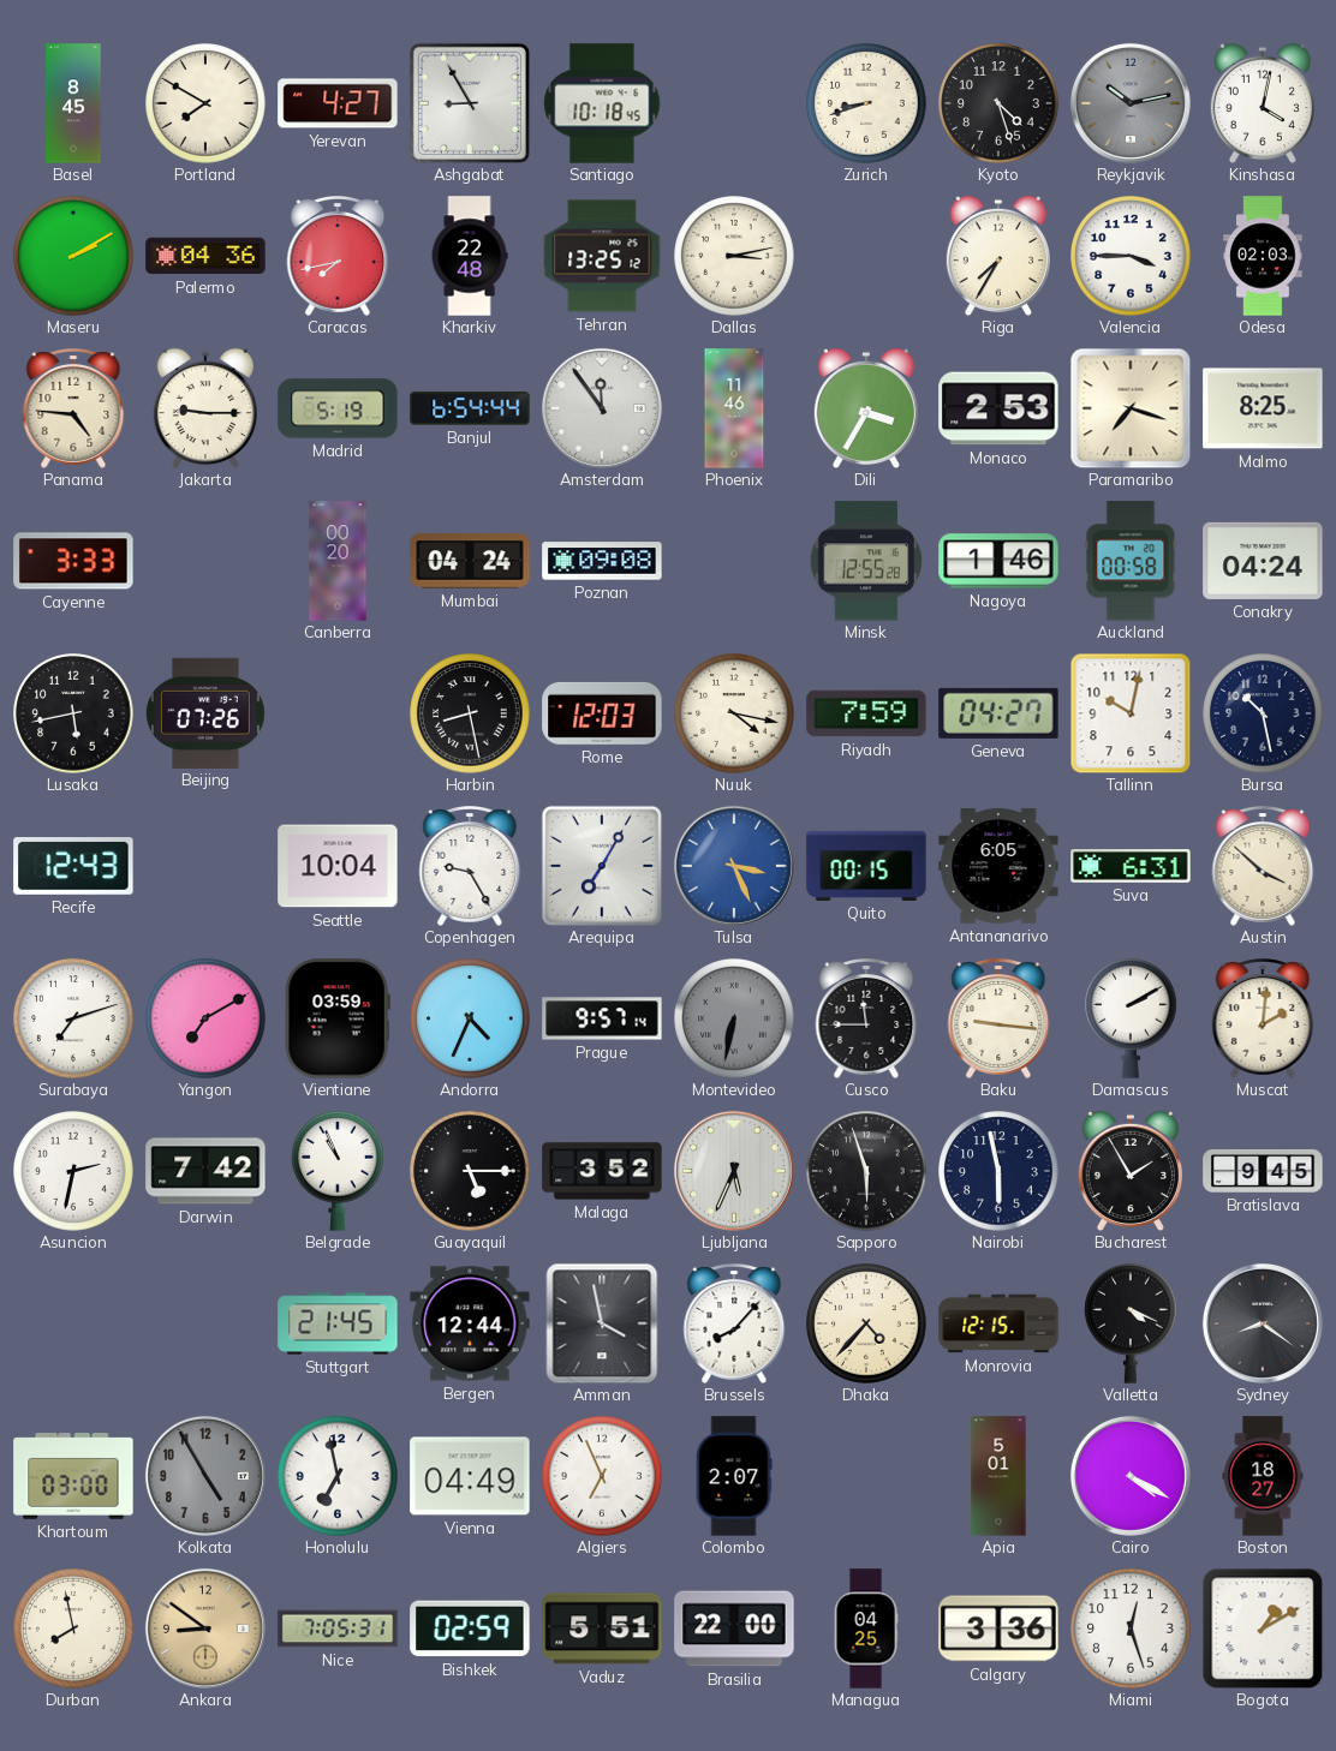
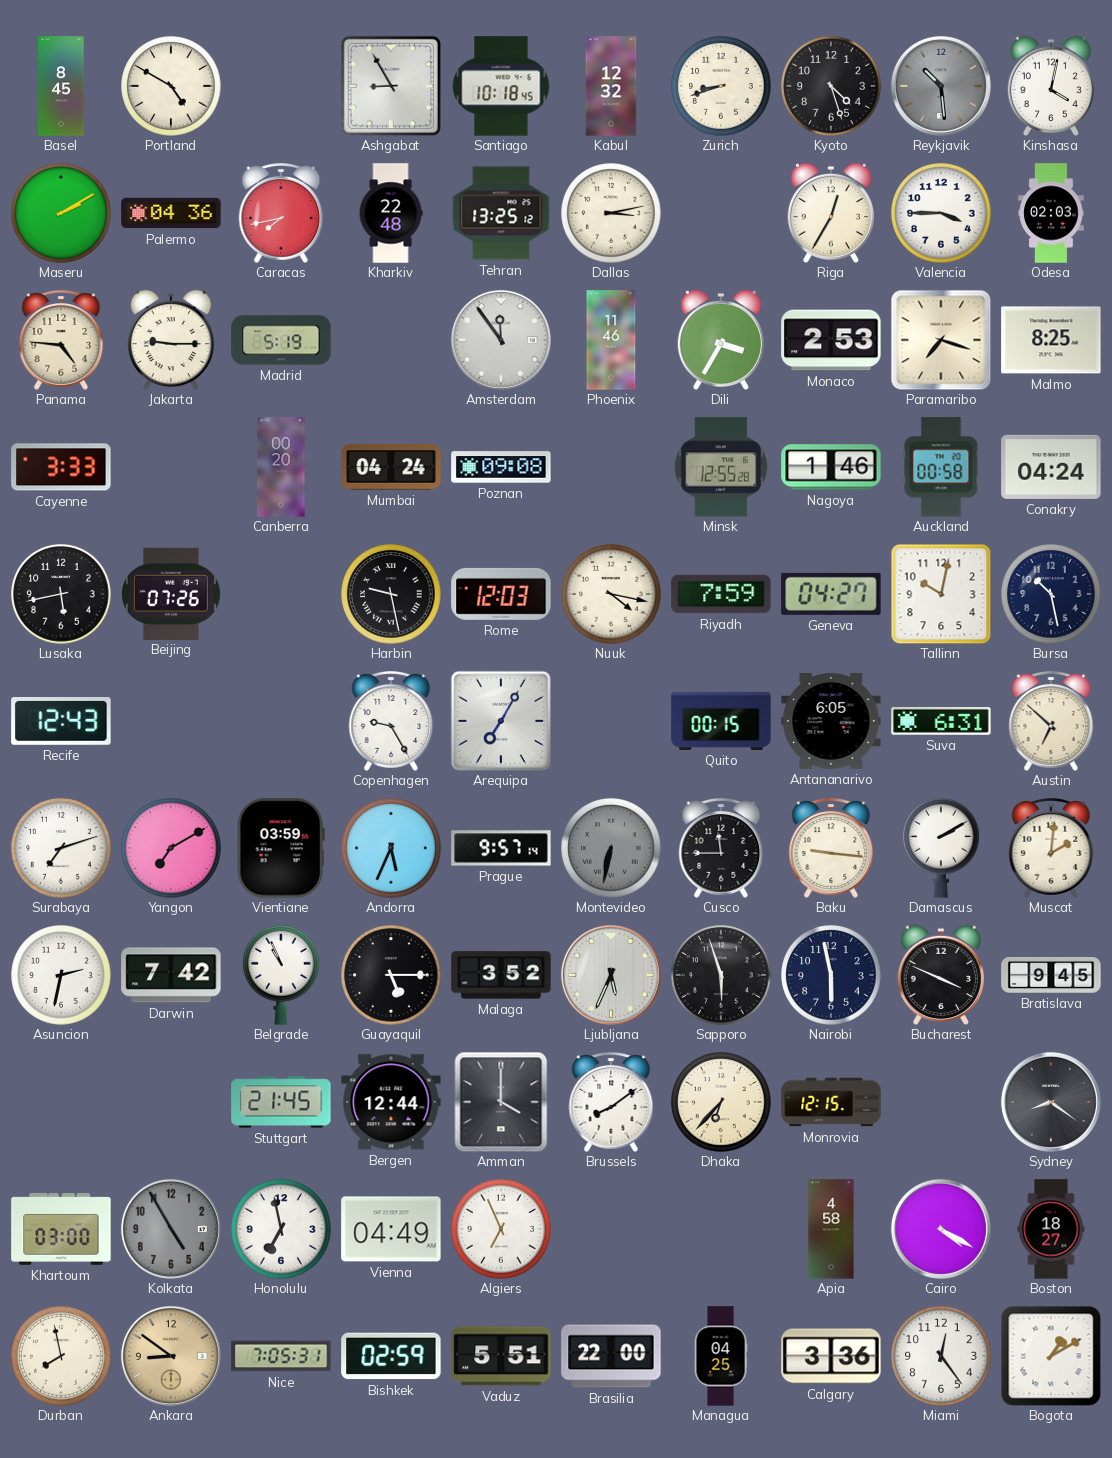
Portland: 7:50 -> 4:50
Yerevan: 4:27 -> none
Kabul: none -> 12:32
Reykjavik: 10:13 -> 10:29
Riga: 7:35 -> 12:35
Banjul: 6:54 -> none
Harbin: 8:28 -> 9:28
Seattle: 10:04 -> none
Tulsa: 3:26 -> none
Austin: 3:52 -> 6:52
Andorra: 4:34 -> 5:34
Bucharest: 1:55 -> 3:49
Amman: 3:58 -> 4:00
Brussels: 8:07 -> 8:09
Dhaka: 4:37 -> 6:37
Valletta: 4:19 -> none
Colombo: 2:07 -> none
Apia: 5:01 -> 4:58
Miami: 12:27 -> 12:24
